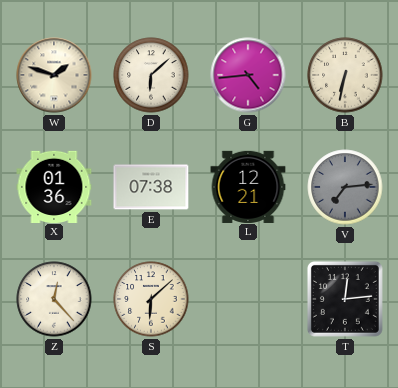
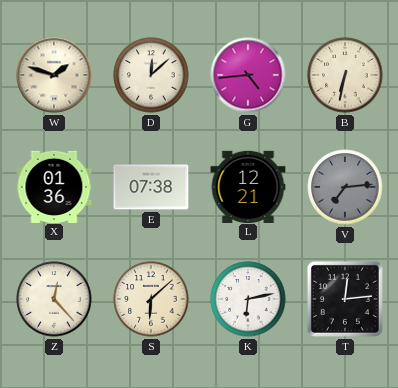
D: 6:08 -> 12:08
K: none -> 6:13
